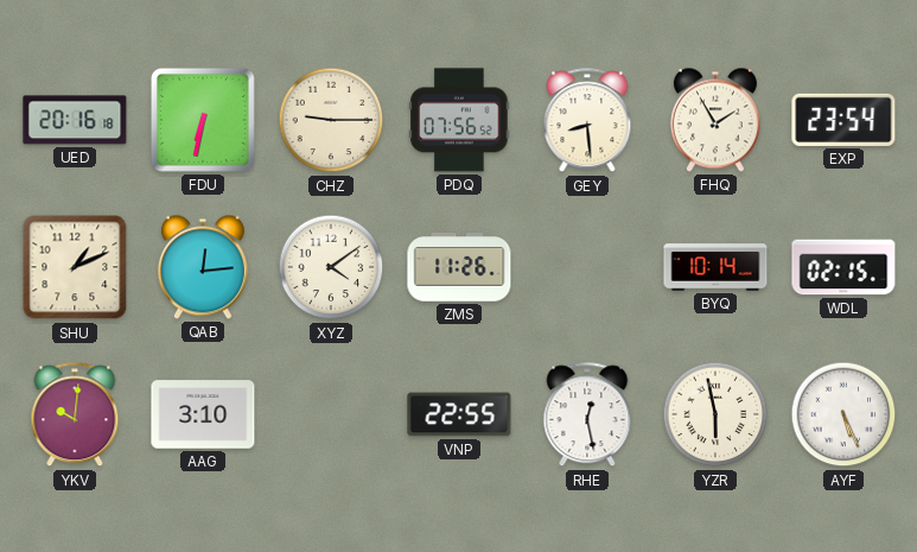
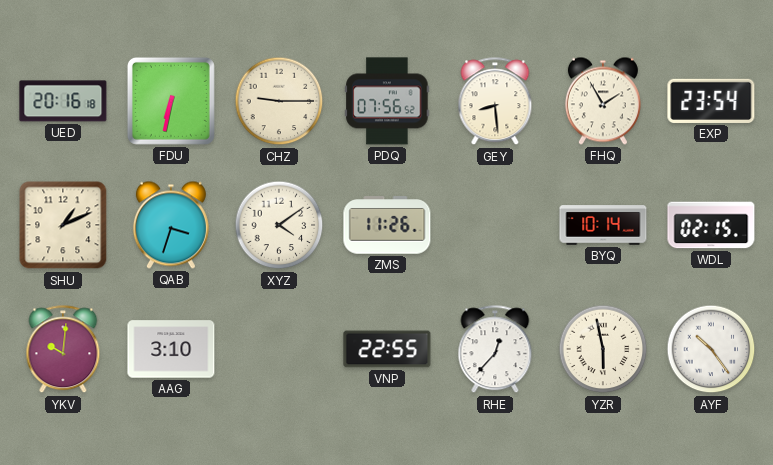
QAB: 12:14 -> 3:33
RHE: 12:28 -> 12:37
AYF: 5:26 -> 10:24
